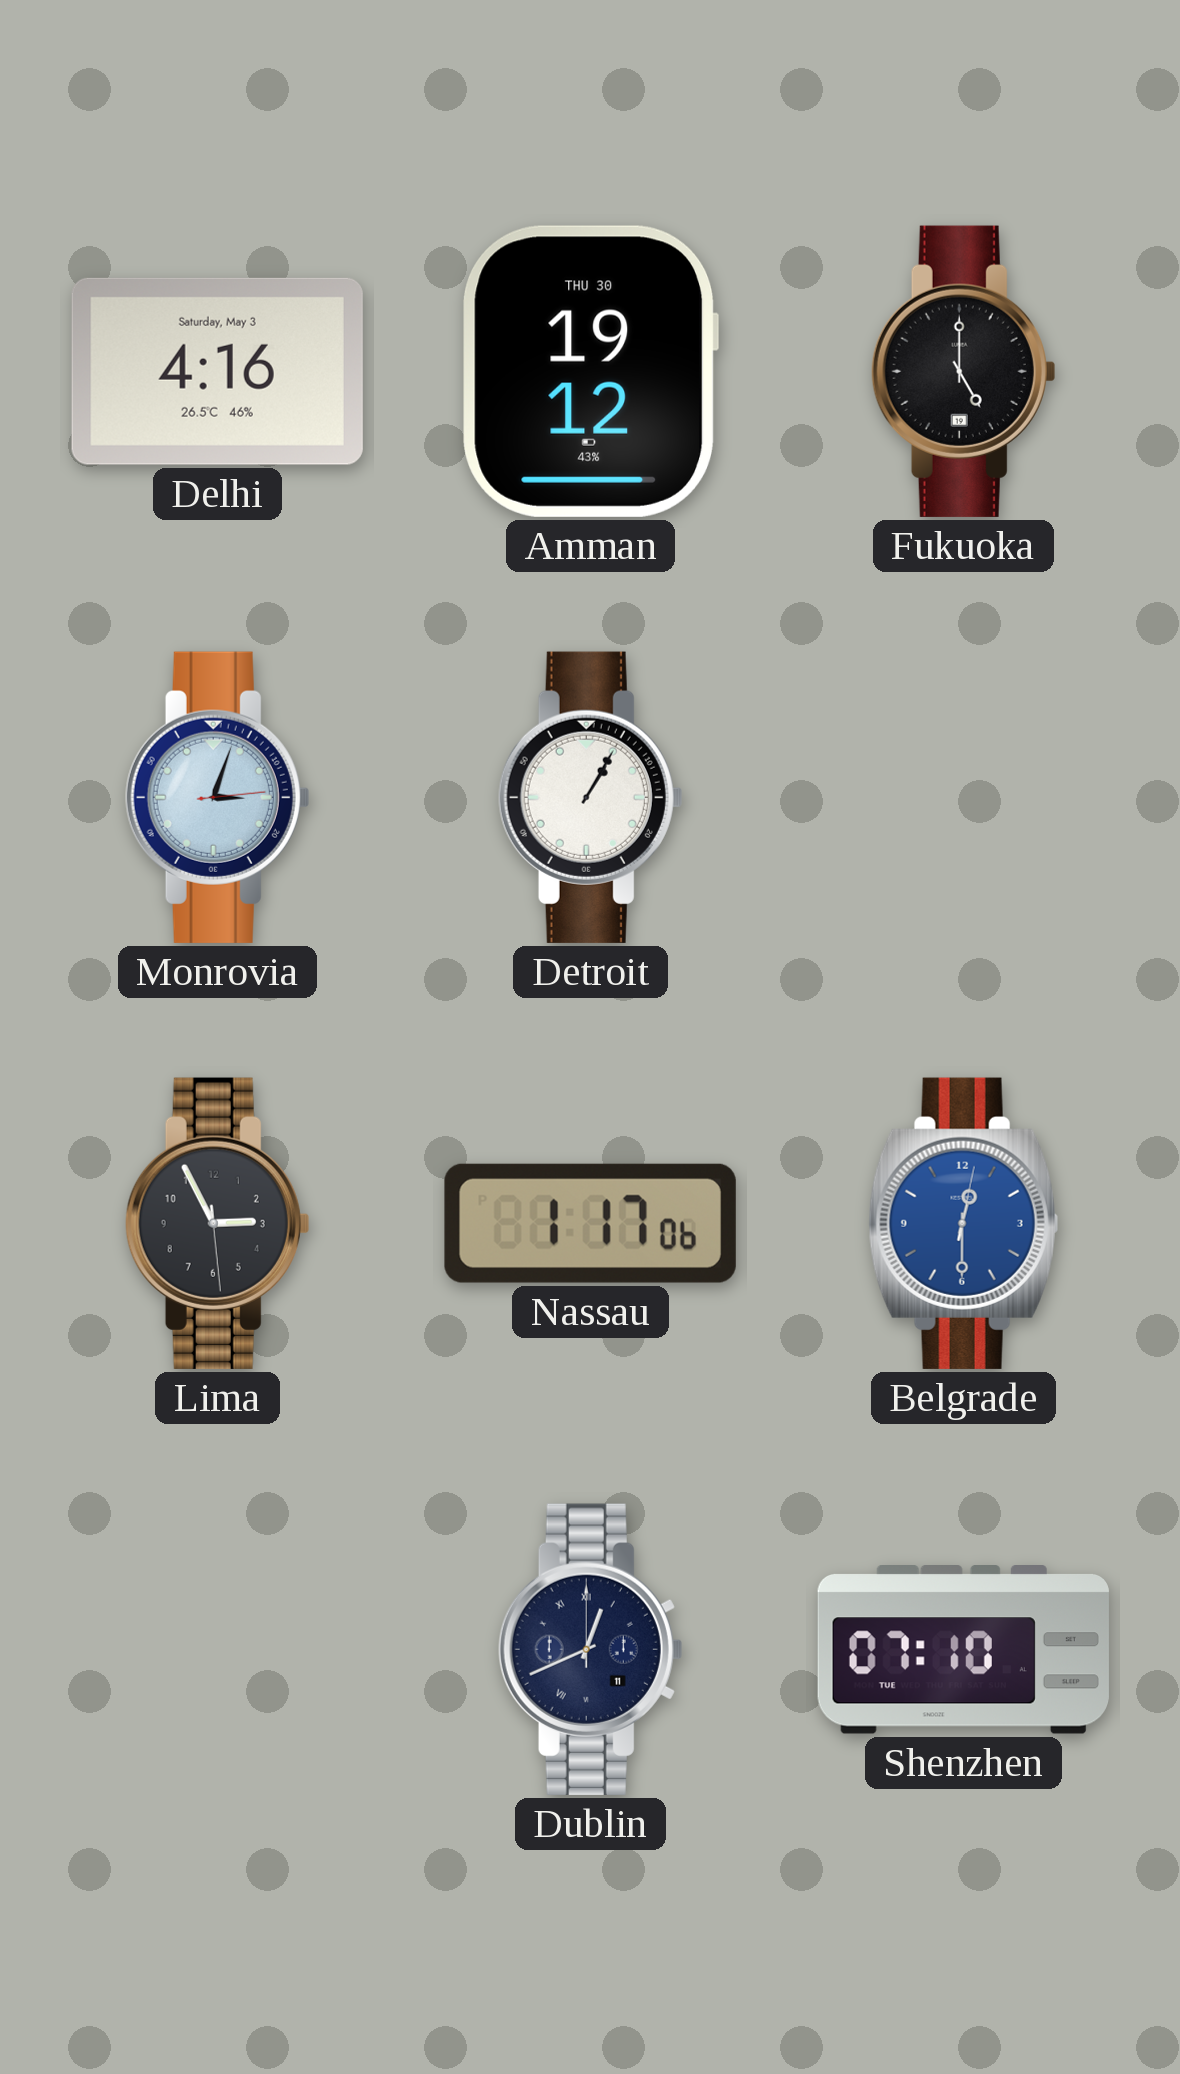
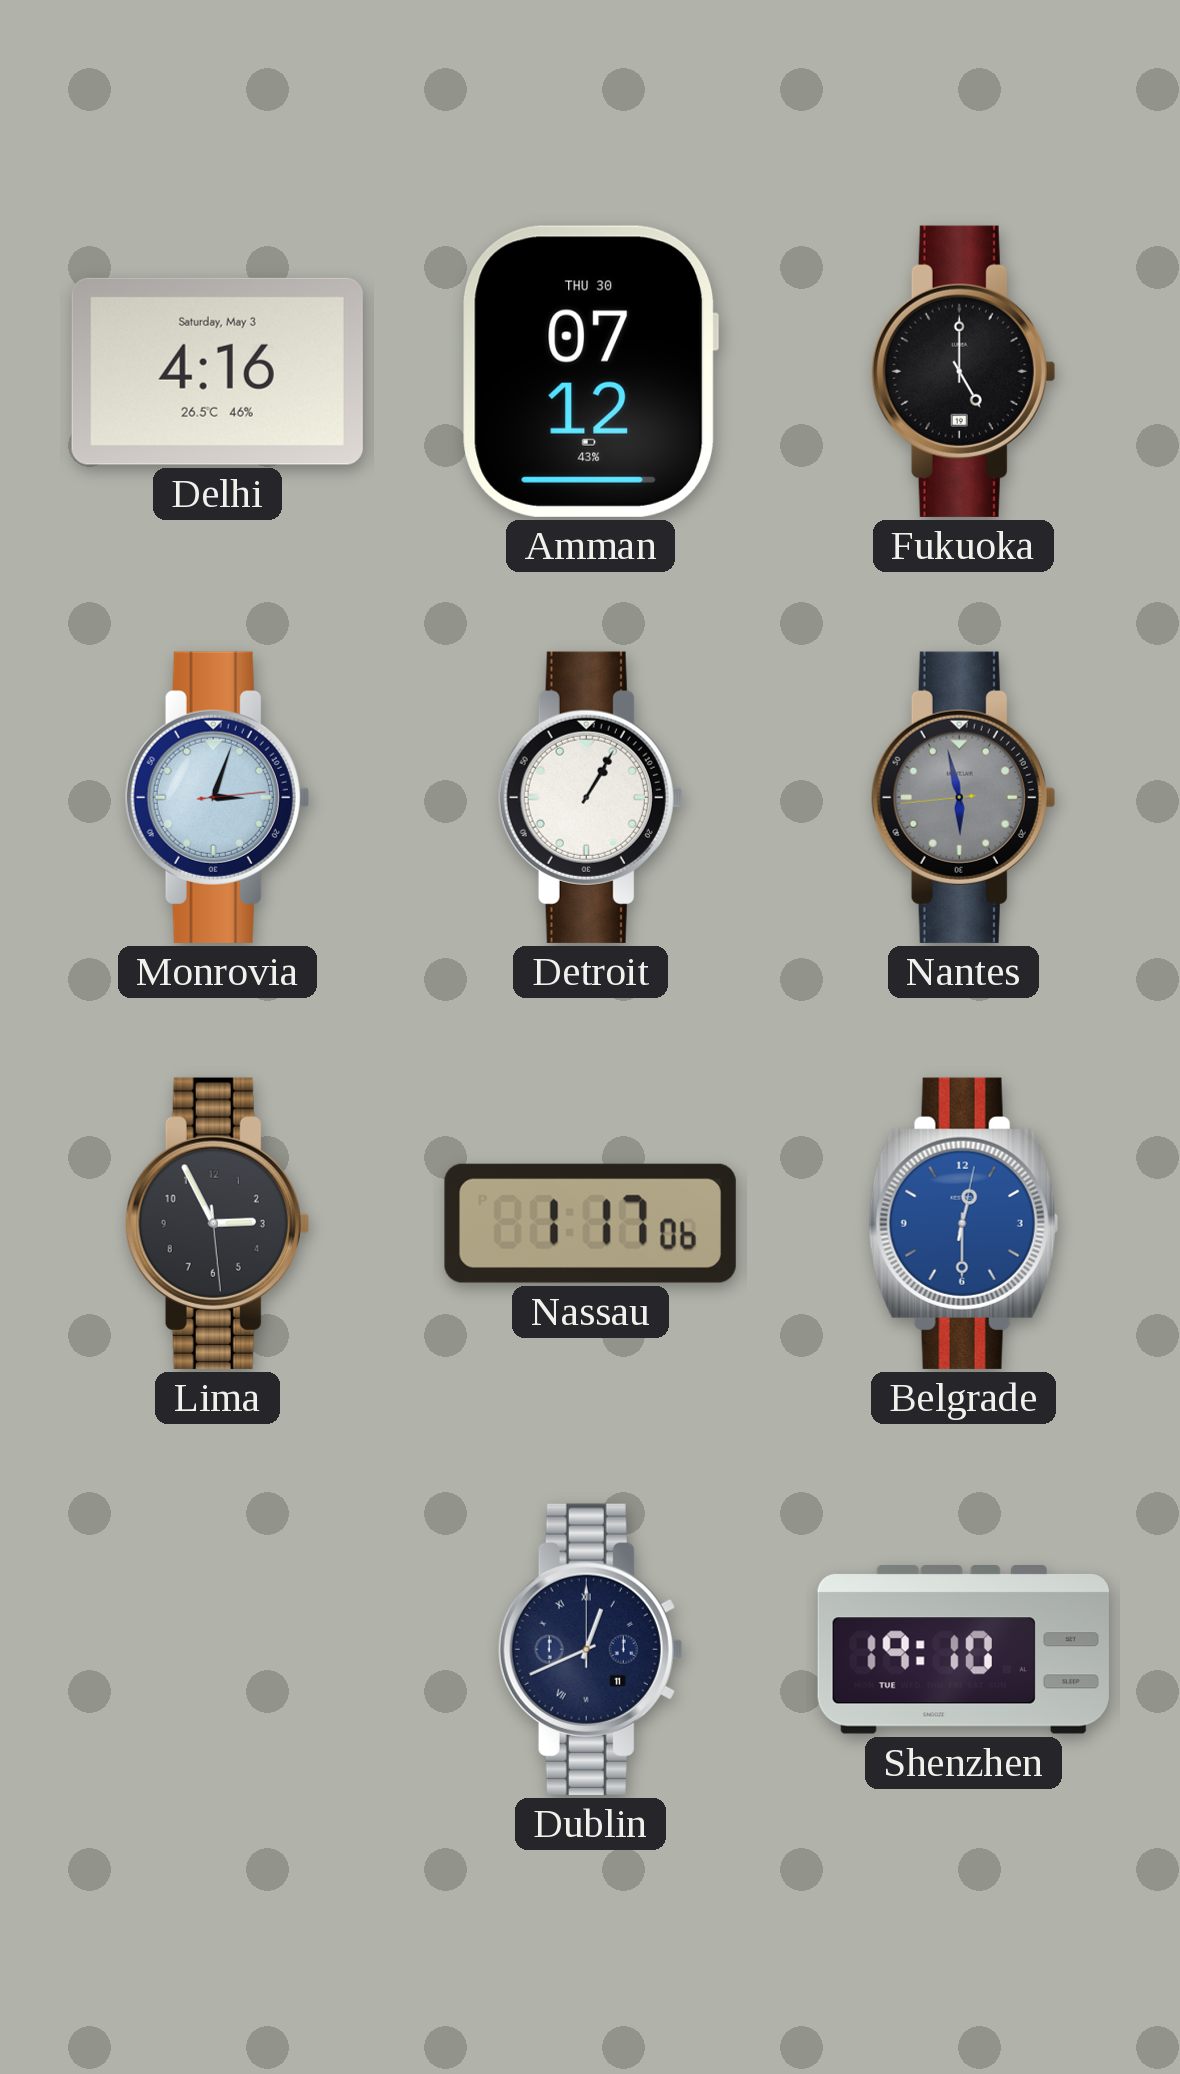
Amman: 19:12 -> 07:12
Nantes: none -> 5:57
Shenzhen: 07:10 -> 19:10
